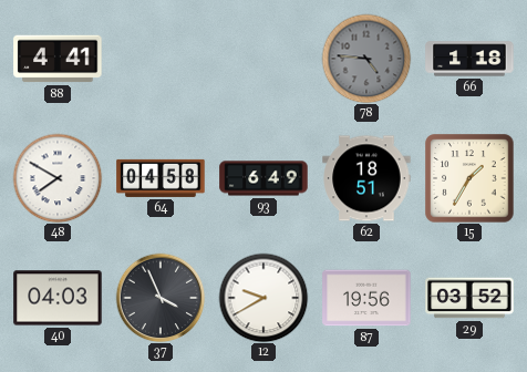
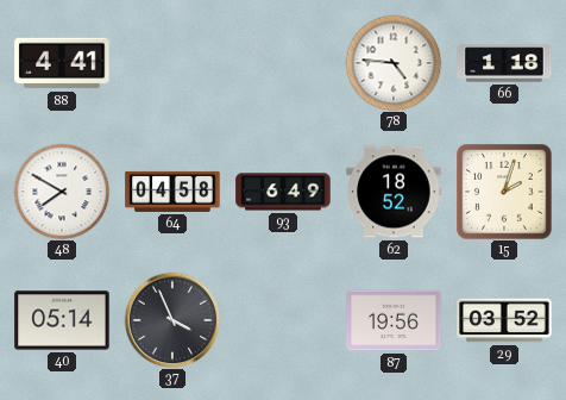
78 dial: grey -> white
62: 18:51 -> 18:52
15: 1:35 -> 2:03
40: 04:03 -> 05:14
12: 9:40 -> none
